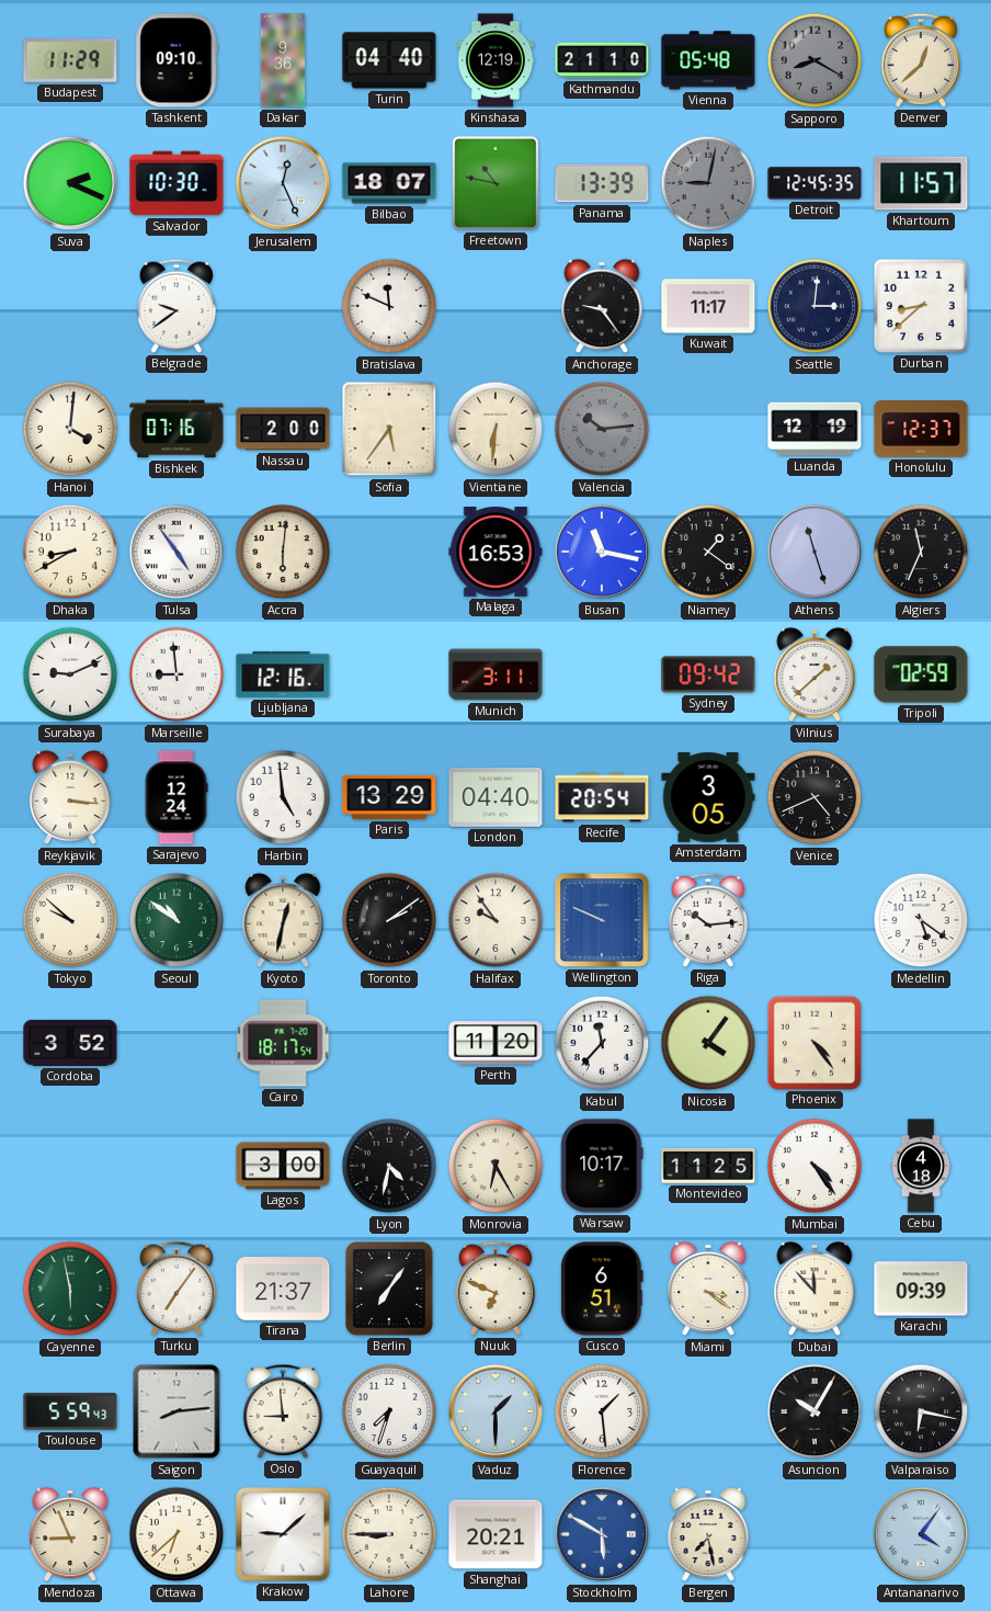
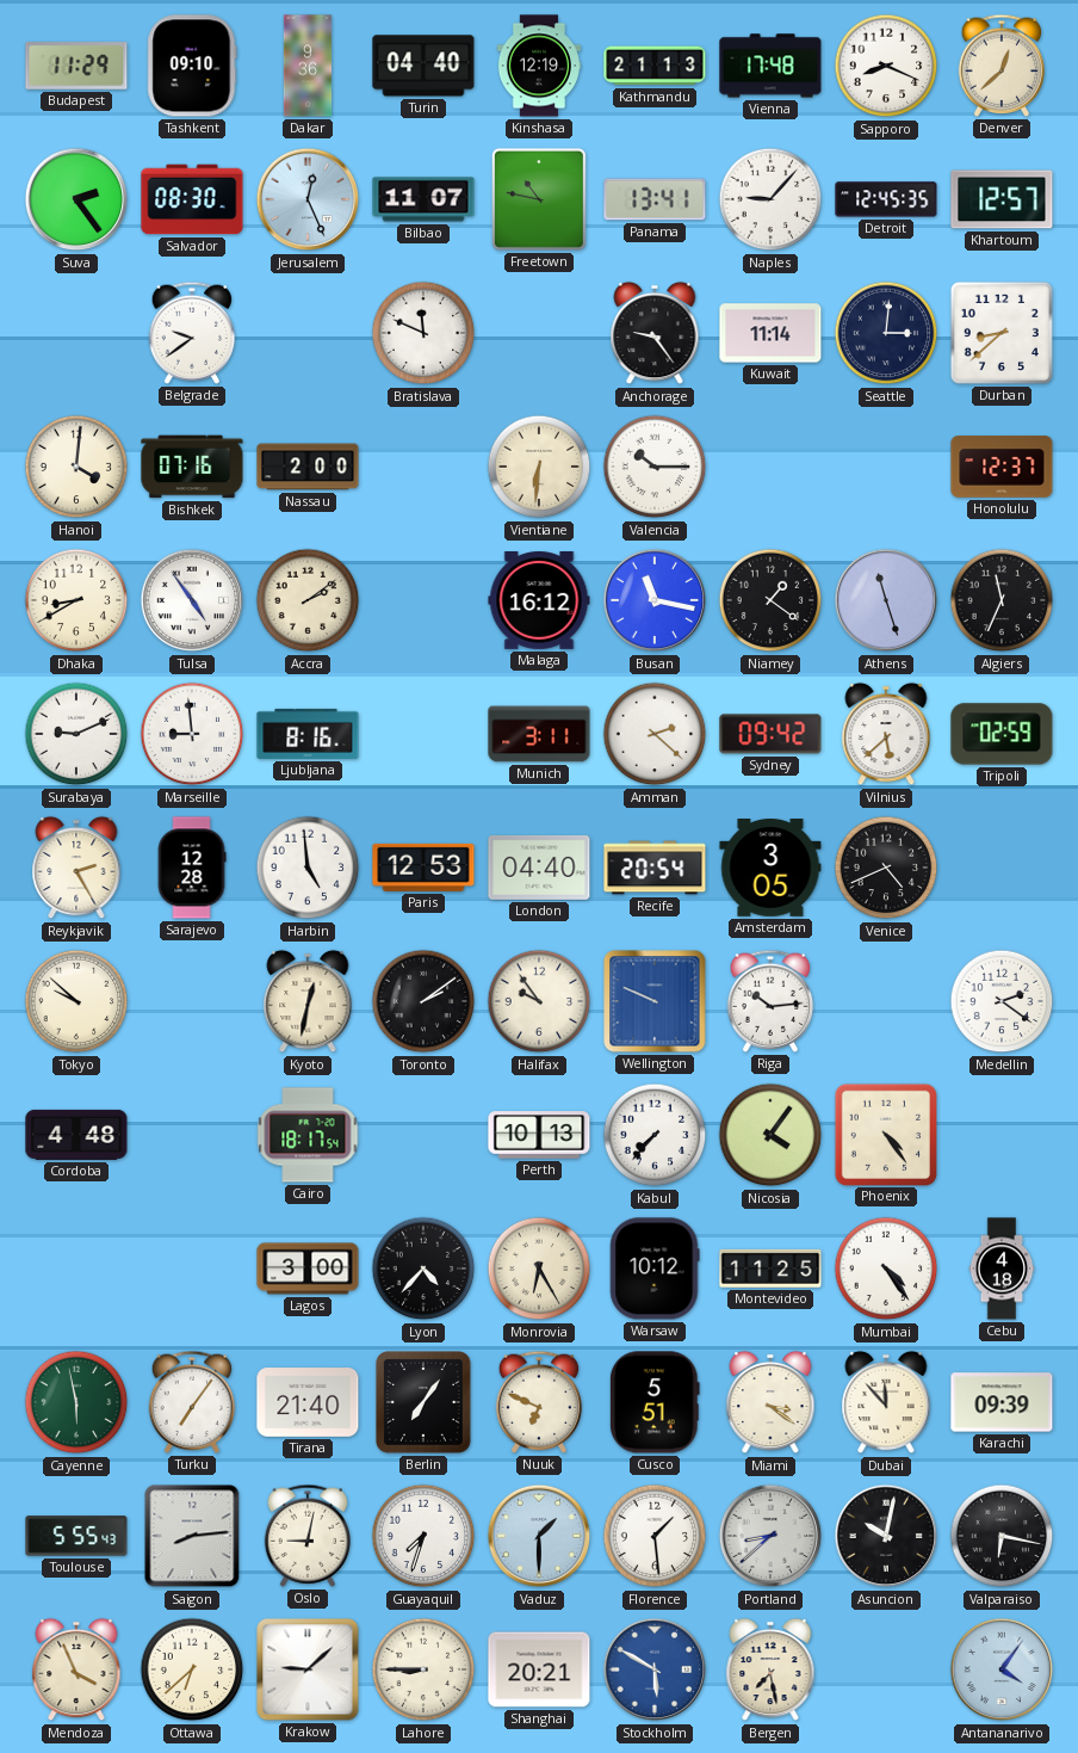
Kathmandu: 21:10 -> 21:13
Vienna: 05:48 -> 17:48
Sapporo: 8:20 -> 8:19
Sapporo dial: grey -> white
Suva: 2:19 -> 2:24
Salvador: 10:30 -> 08:30
Bilbao: 18:07 -> 11:07
Panama: 13:39 -> 13:41
Naples: 9:02 -> 9:07
Naples dial: grey -> white
Khartoum: 11:57 -> 12:57
Kuwait: 11:17 -> 11:14
Sofia: 5:36 -> none
Valencia: 10:14 -> 10:15
Valencia dial: grey -> white
Luanda: 12:19 -> none
Accra: 6:01 -> 2:09
Malaga: 16:53 -> 16:12
Ljubljana: 12:16 -> 8:16
Amman: none -> 2:22
Vilnius: 1:38 -> 5:38
Reykjavik: 3:16 -> 2:25
Sarajevo: 12:24 -> 12:28
Paris: 13:29 -> 12:53
Seoul: 10:51 -> none
Medellin: 5:21 -> 2:21
Cordoba: 3:52 -> 4:48
Perth: 11:20 -> 10:13
Kabul: 11:37 -> 7:37
Lyon: 4:32 -> 4:37
Warsaw: 10:17 -> 10:12
Tirana: 21:37 -> 21:40
Cusco: 6:51 -> 5:51
Toulouse: 5:59 -> 5:55
Oslo: 8:59 -> 9:02
Portland: none -> 8:38
Asuncion: 10:05 -> 10:02
Mendoza: 8:56 -> 3:56
